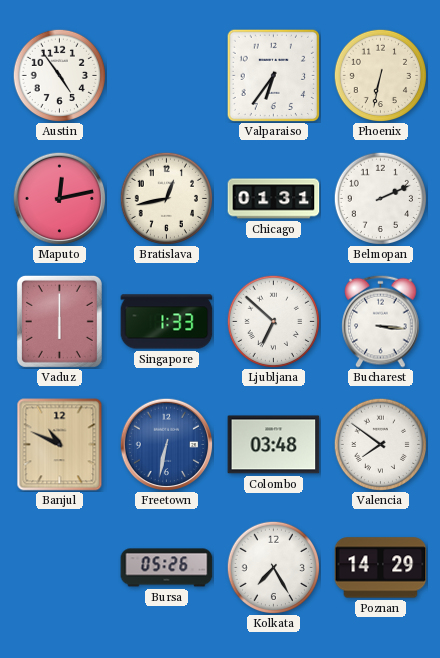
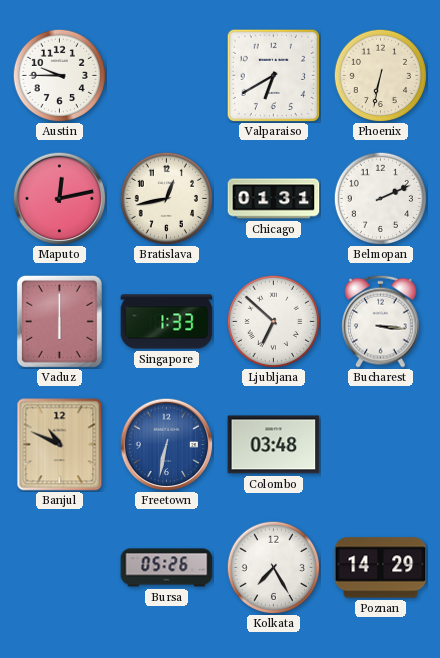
Austin: 4:54 -> 9:45
Valparaiso: 6:36 -> 6:40
Valencia: 7:51 -> none
